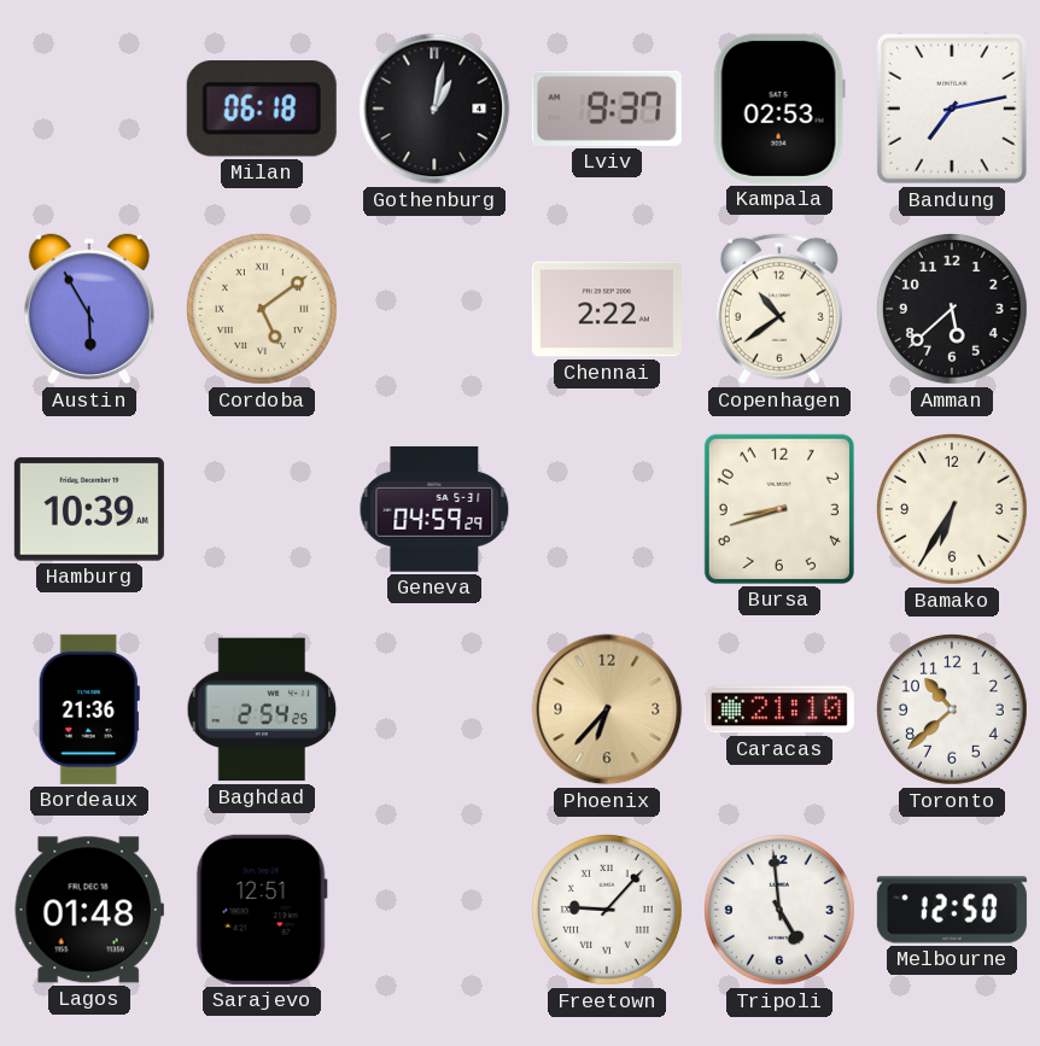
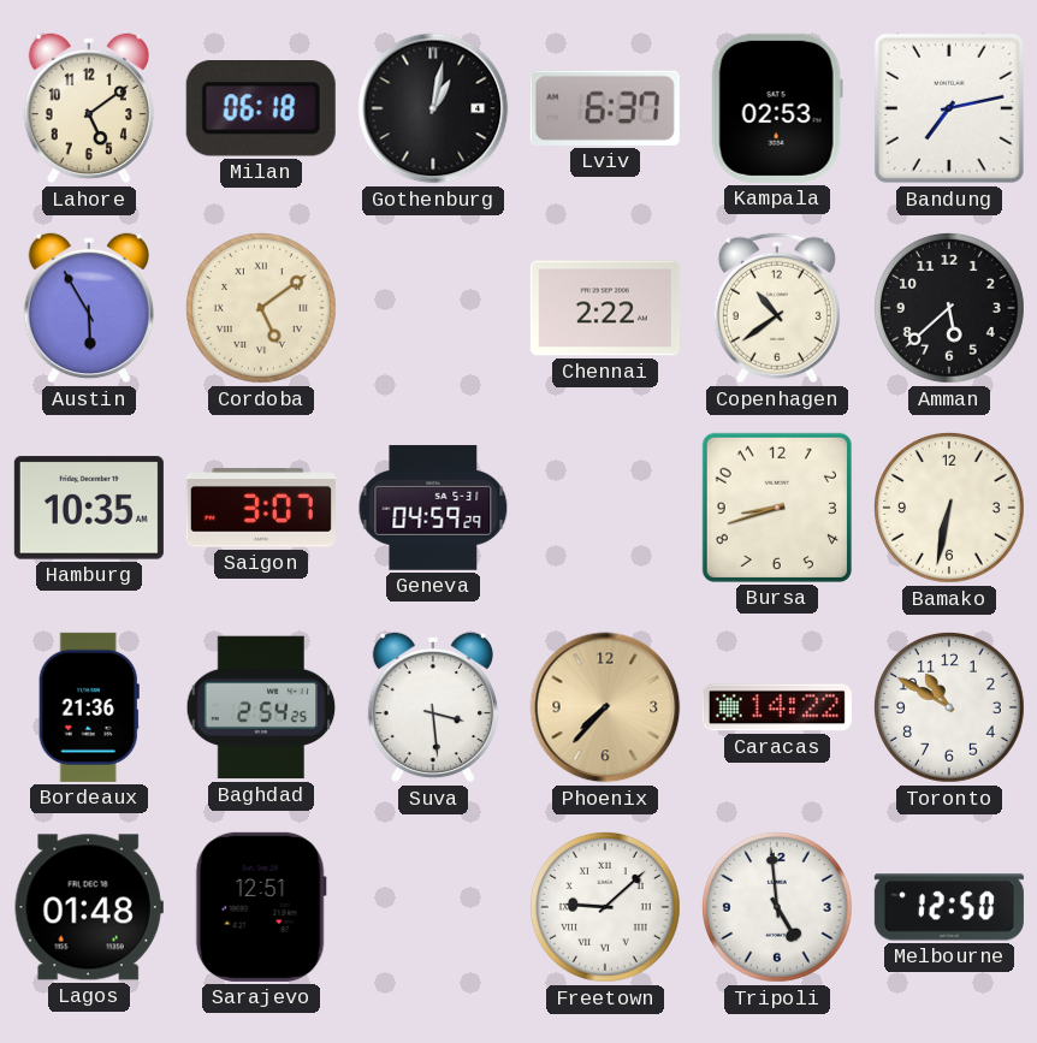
Lahore: none -> 5:09
Lviv: 9:37 -> 6:37
Hamburg: 10:39 -> 10:35
Saigon: none -> 3:07
Bamako: 6:35 -> 6:32
Suva: none -> 3:29
Phoenix: 6:37 -> 7:37
Caracas: 21:10 -> 14:22
Toronto: 10:38 -> 10:50
Freetown: 9:07 -> 9:08
